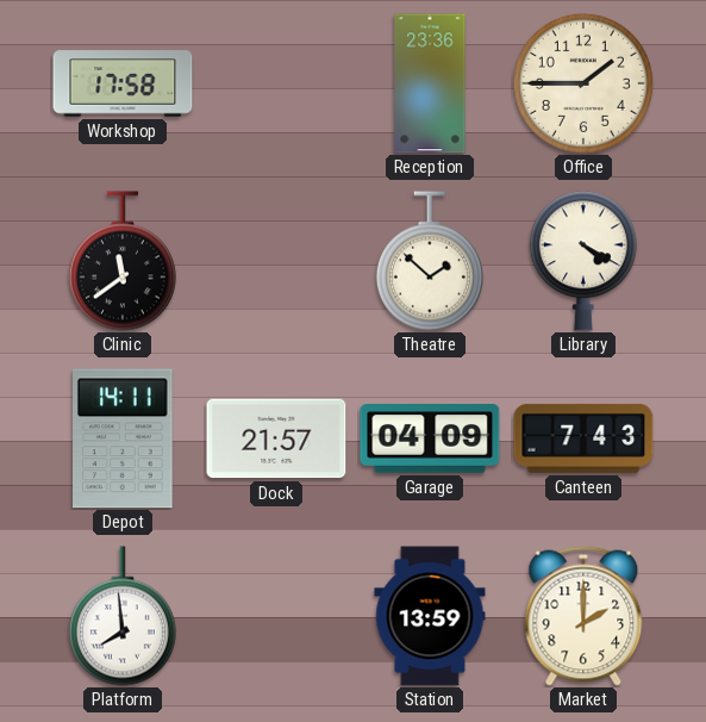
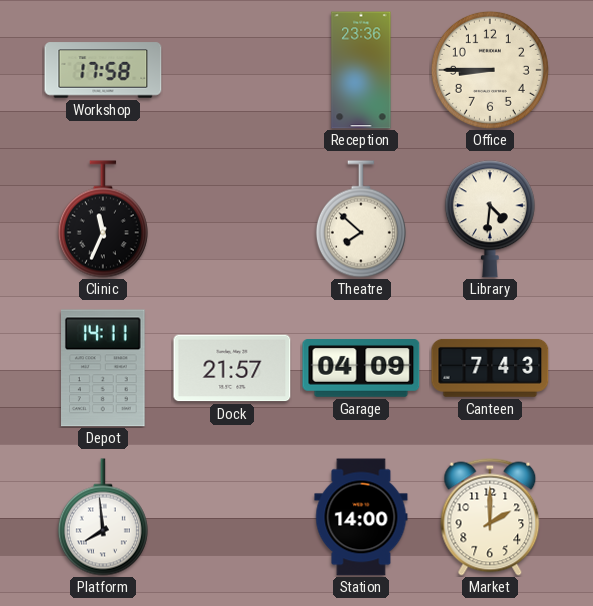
Office: 1:45 -> 8:45
Clinic: 11:39 -> 11:34
Theatre: 1:52 -> 7:52
Library: 4:20 -> 4:31
Station: 13:59 -> 14:00
